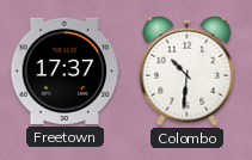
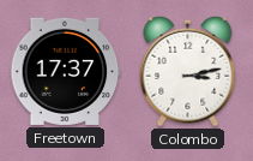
Colombo: 10:31 -> 3:13
